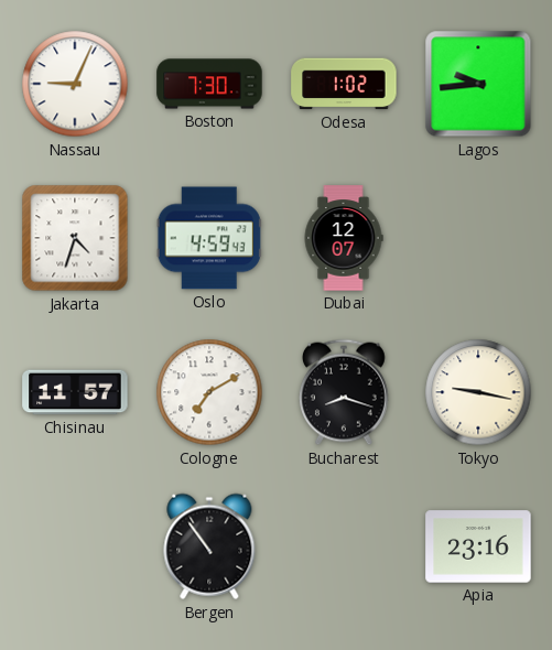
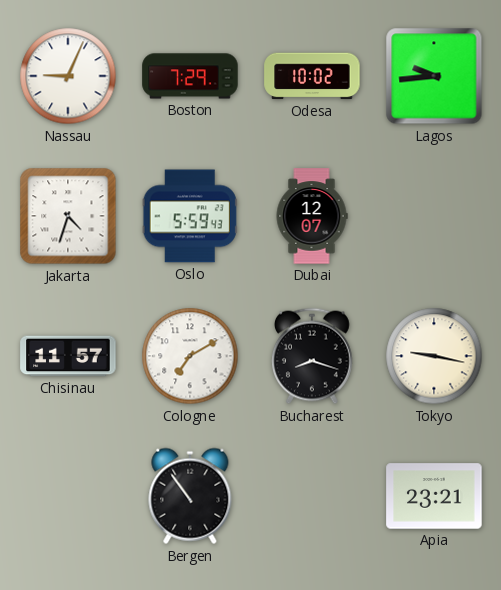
Boston: 7:30 -> 7:29
Odesa: 1:02 -> 10:02
Oslo: 4:59 -> 5:59
Apia: 23:16 -> 23:21
